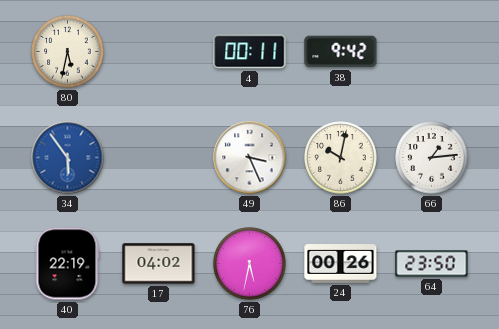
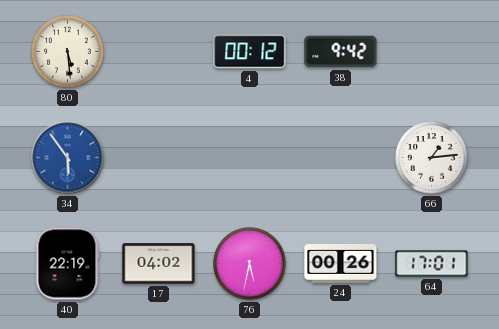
80: 5:32 -> 5:29
4: 00:11 -> 00:12
49: 3:26 -> none
86: 10:02 -> none
64: 23:50 -> 17:01
